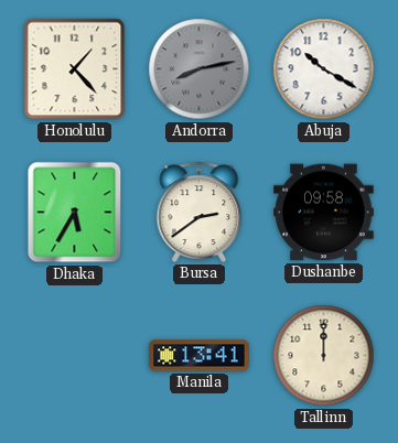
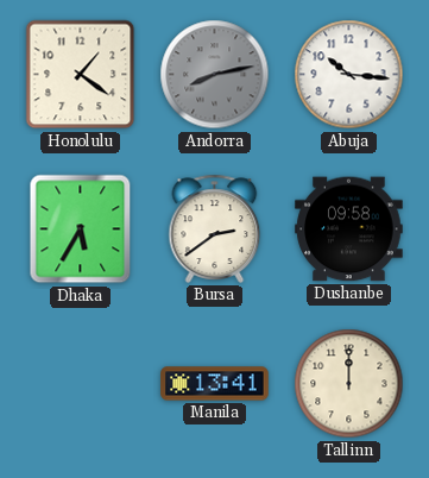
Honolulu: 1:23 -> 1:21
Abuja: 10:20 -> 10:16
